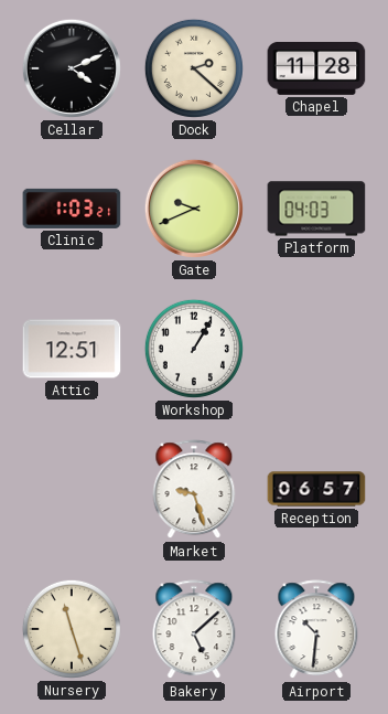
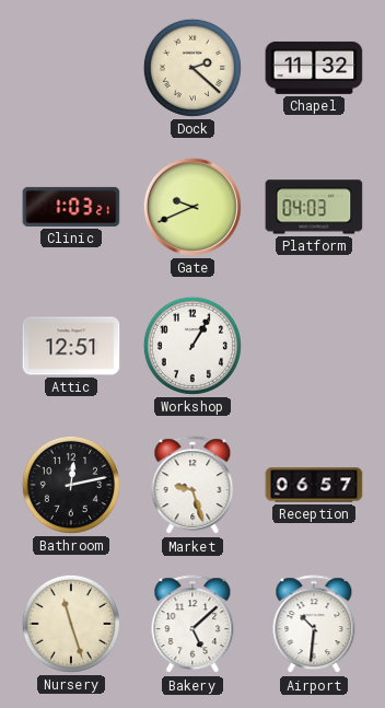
Cellar: 4:11 -> none
Chapel: 11:28 -> 11:32
Bathroom: none -> 12:13
